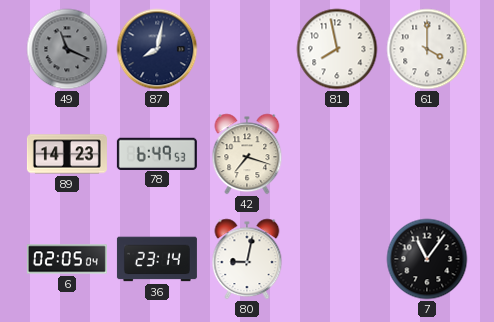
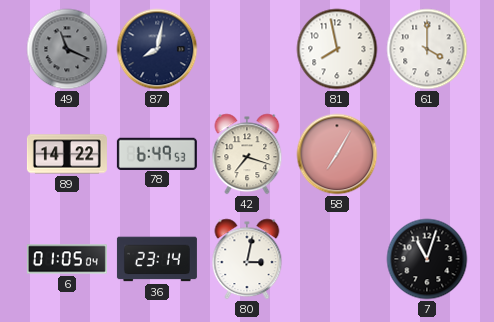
89: 14:23 -> 14:22
58: none -> 7:05
6: 02:05 -> 01:05
80: 9:02 -> 3:02
7: 11:06 -> 11:03
